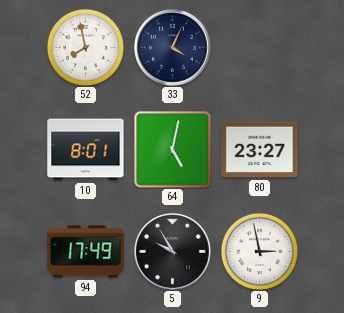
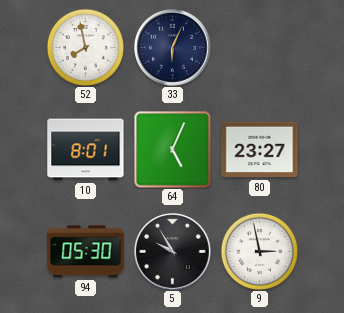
33: 4:04 -> 6:04
64: 5:02 -> 5:04
94: 17:49 -> 05:30
